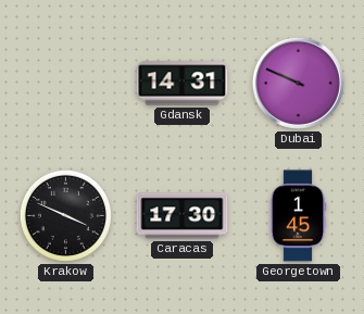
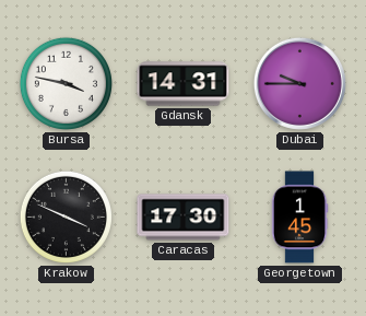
Bursa: none -> 3:47
Dubai: 9:49 -> 9:45
